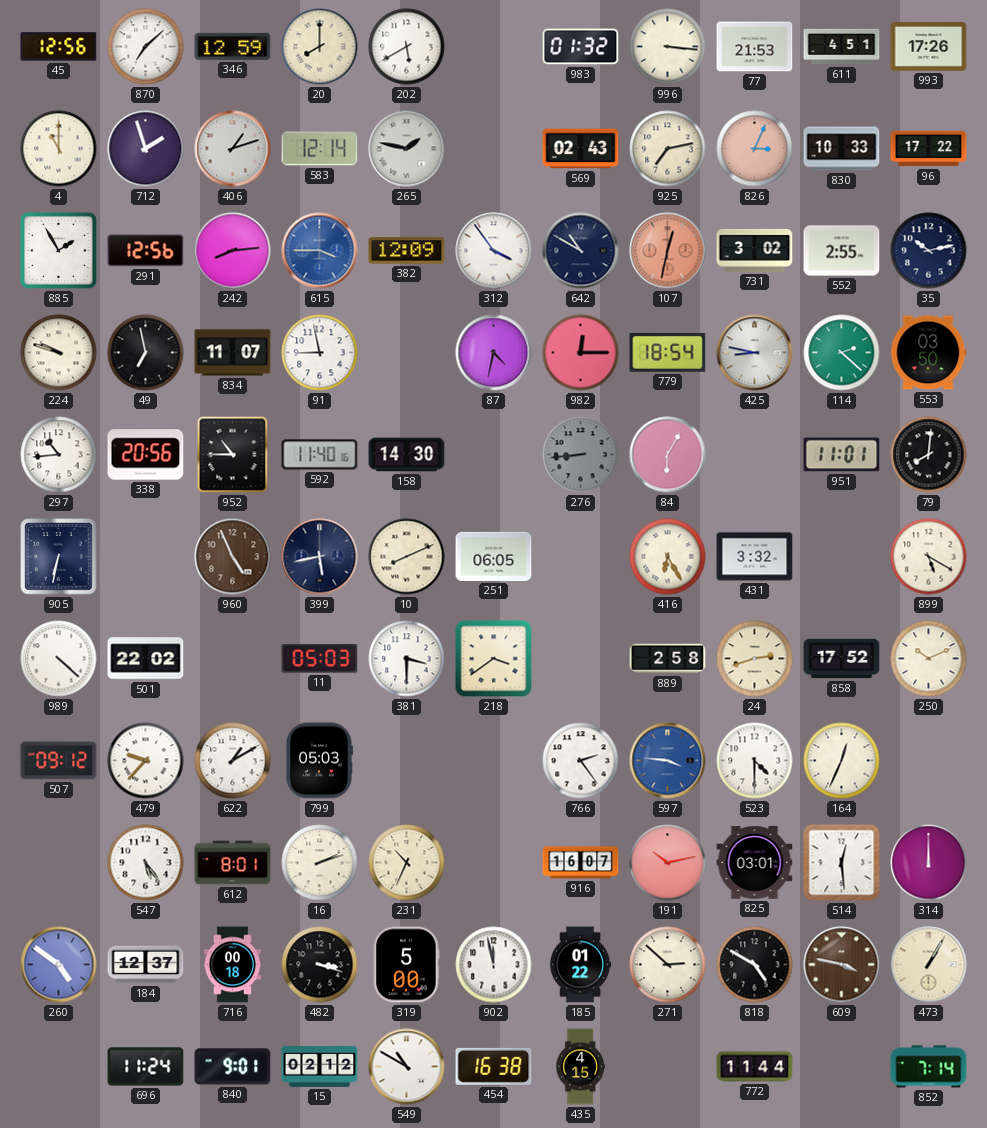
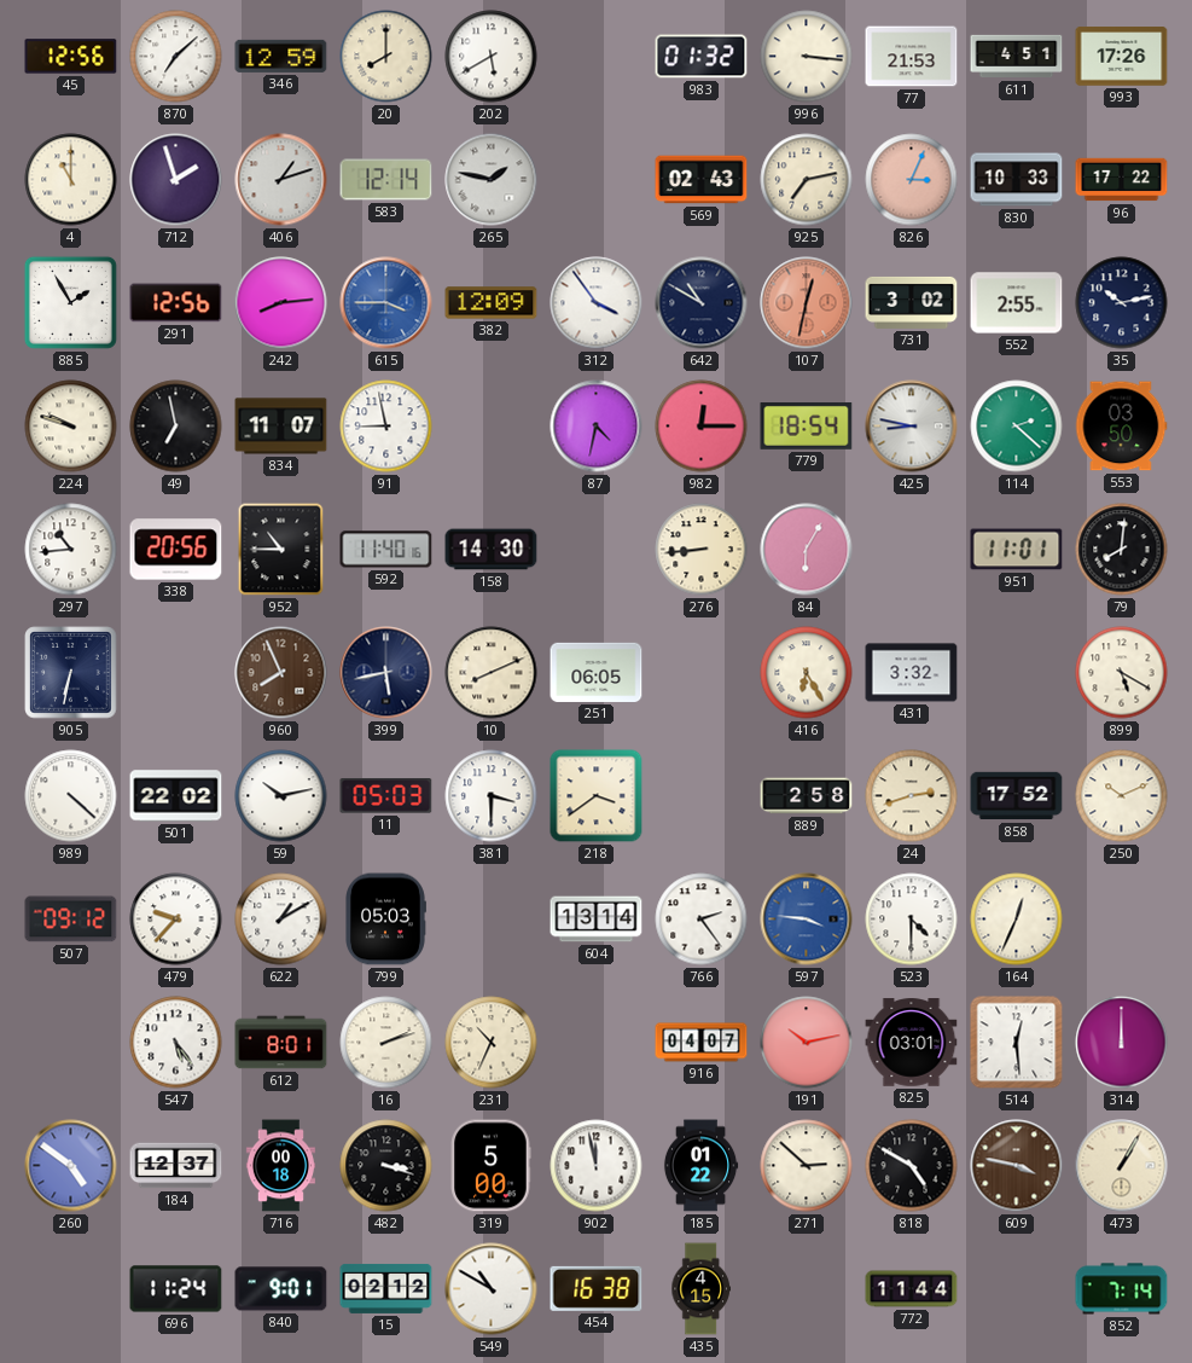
276 dial: grey -> cream
960: 4:56 -> 7:56
59: none -> 10:13
604: none -> 13:14
916: 16:07 -> 04:07
